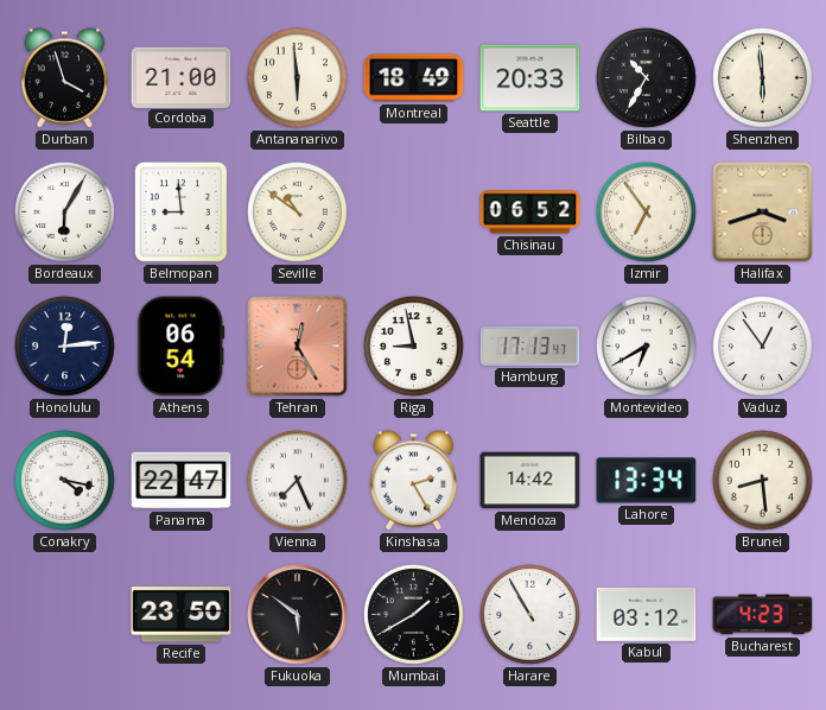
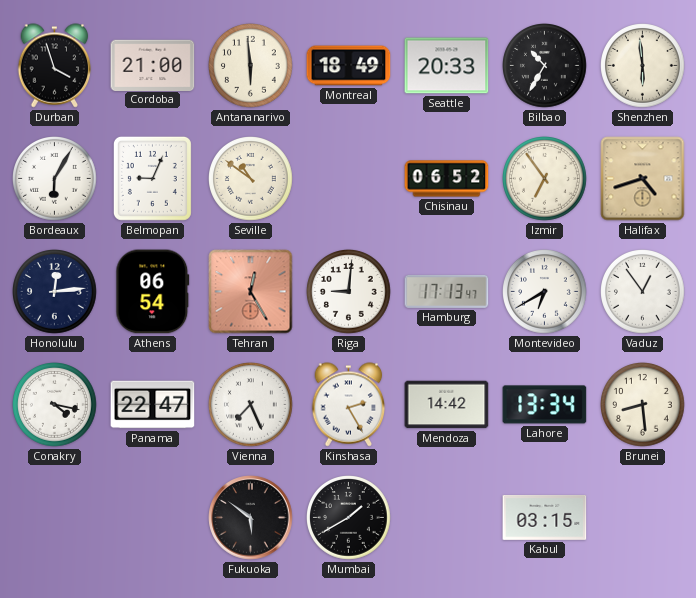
Belmopan: 8:59 -> 9:04
Halifax: 3:42 -> 4:42
Riga: 8:58 -> 9:01
Recife: 23:50 -> none
Harare: 10:55 -> none
Kabul: 03:12 -> 03:15
Bucharest: 4:23 -> none
